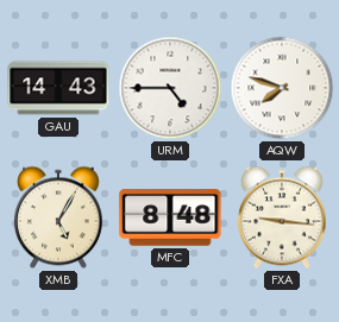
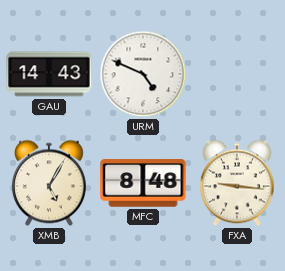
URM: 4:45 -> 4:49
AQW: 7:48 -> none
